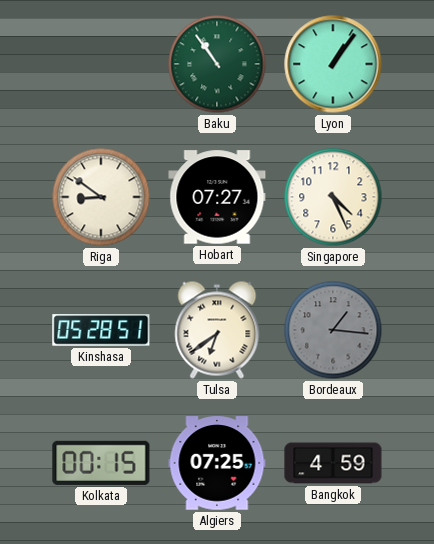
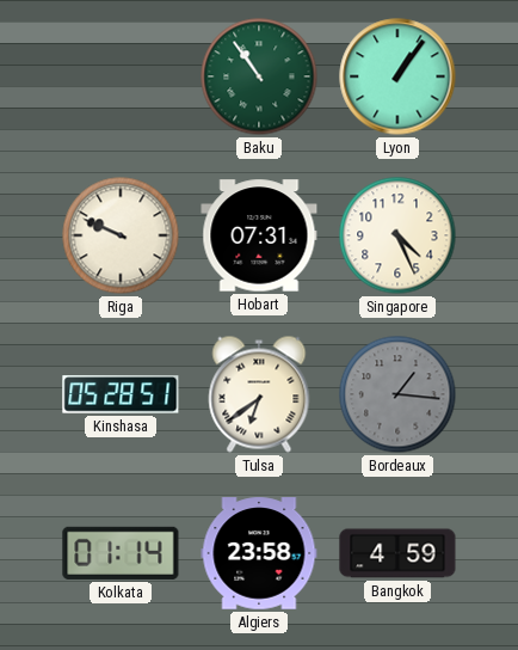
Riga: 8:51 -> 9:49
Hobart: 07:27 -> 07:31
Kolkata: 00:15 -> 01:14
Algiers: 07:25 -> 23:58
